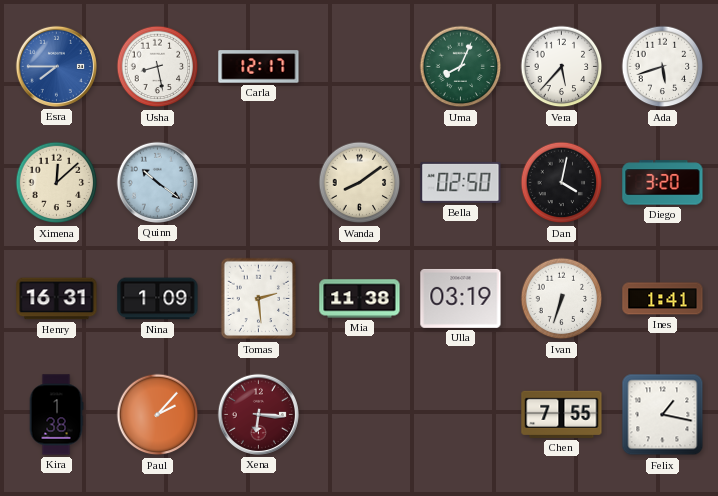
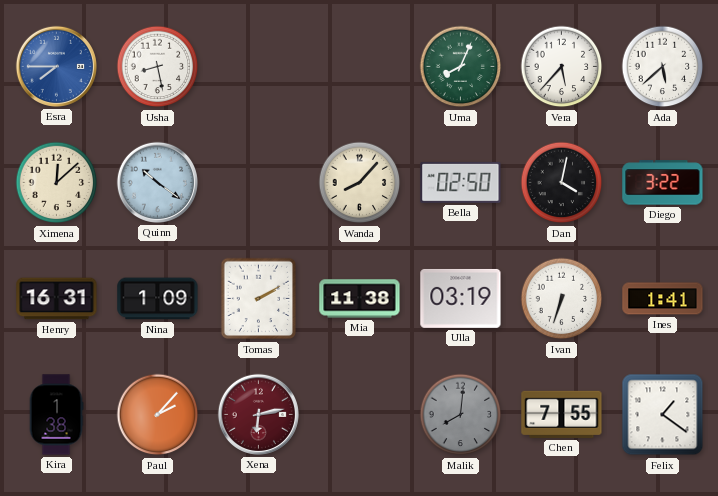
Carla: 12:17 -> none
Ada: 5:42 -> 5:38
Wanda: 8:09 -> 8:07
Diego: 3:20 -> 3:22
Tomas: 2:29 -> 2:10
Xena: 6:16 -> 6:13
Malik: none -> 8:01
Felix: 1:17 -> 1:21
